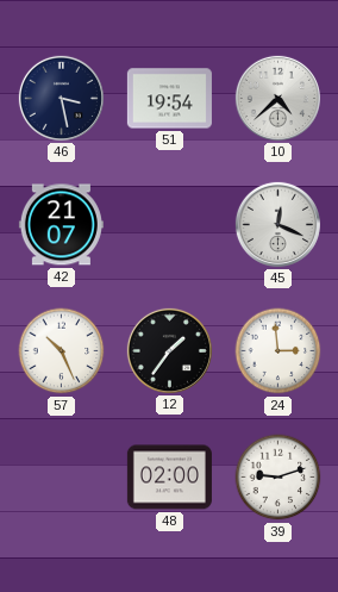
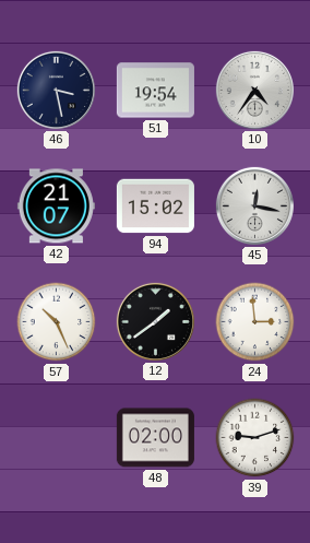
10: 4:38 -> 4:36
94: none -> 15:02
45: 12:19 -> 12:17
12: 1:36 -> 1:39
